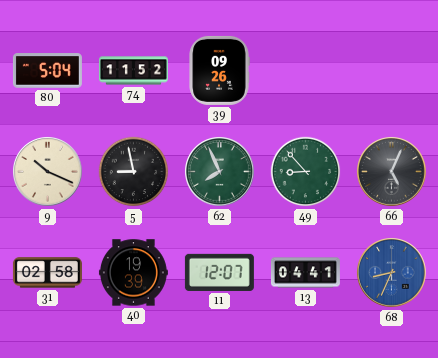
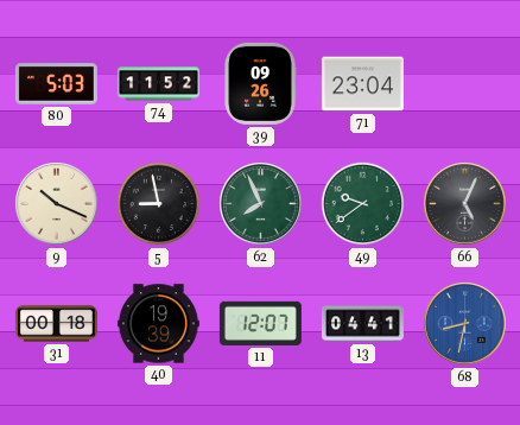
80: 5:04 -> 5:03
71: none -> 23:04
49: 8:53 -> 9:39
31: 02:58 -> 00:18
68: 8:34 -> 8:32
